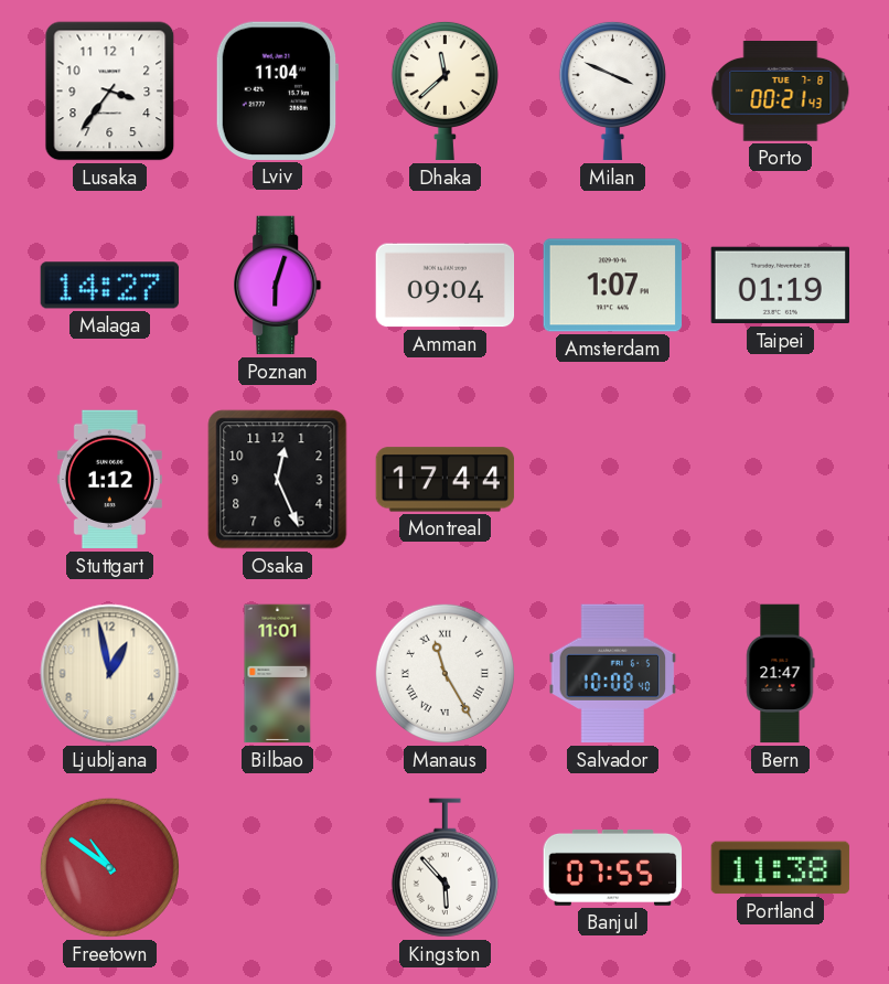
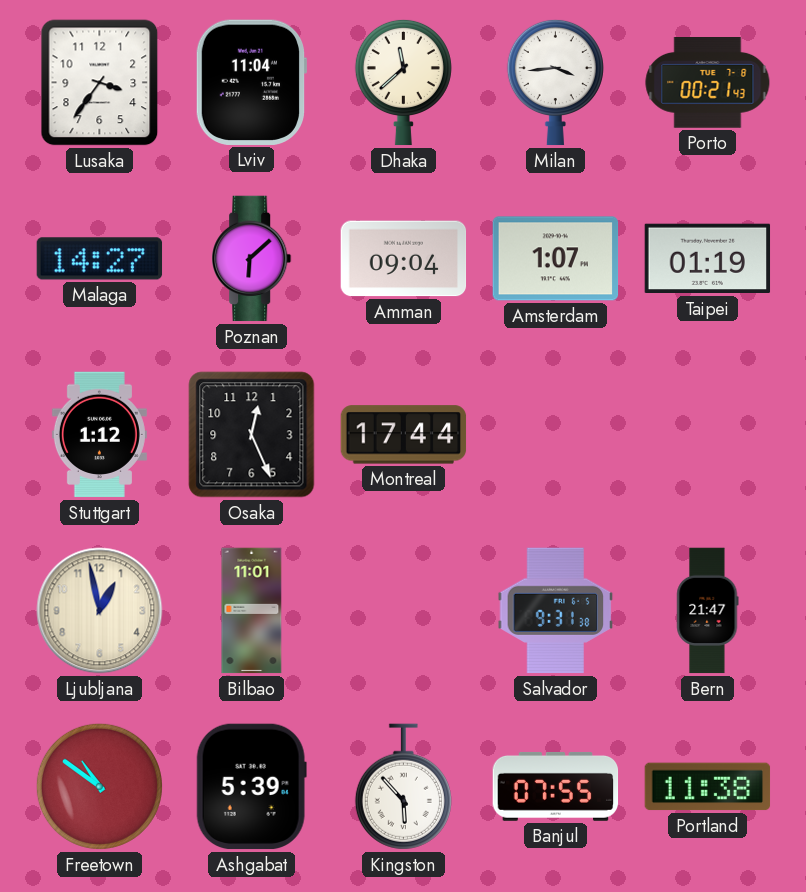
Milan: 3:49 -> 3:44
Poznan: 6:03 -> 6:08
Manaus: 11:25 -> none
Salvador: 10:08 -> 9:31
Ashgabat: none -> 5:39
